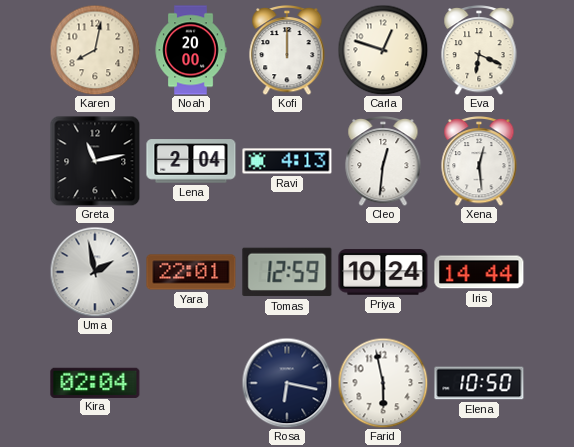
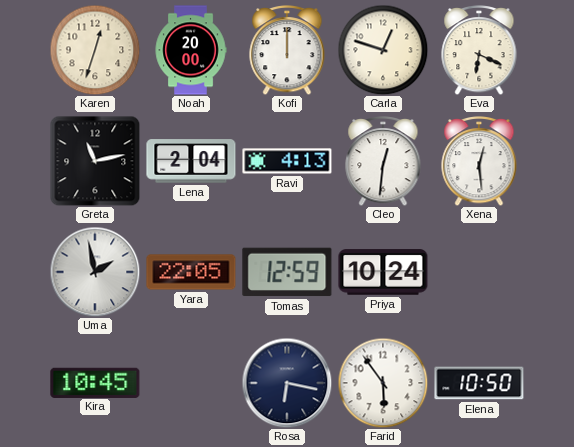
Karen: 8:02 -> 12:33
Yara: 22:01 -> 22:05
Iris: 14:44 -> none
Kira: 02:04 -> 10:45
Farid: 5:58 -> 5:54
